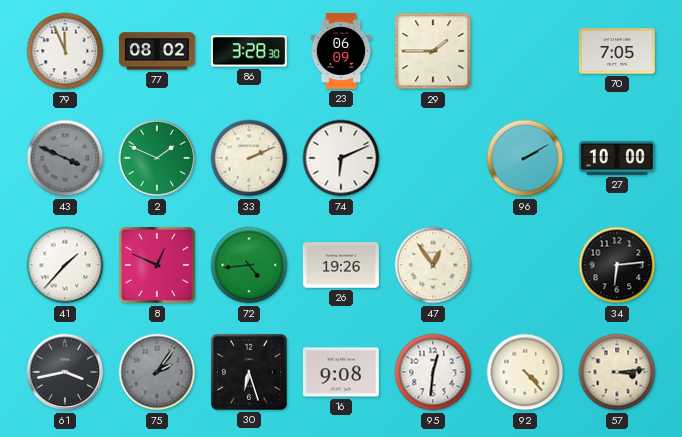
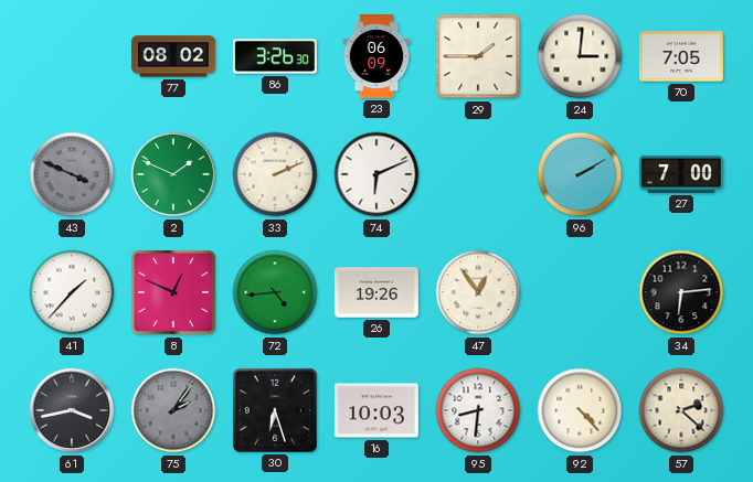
79: 11:56 -> none
86: 3:28 -> 3:26
24: none -> 3:01
27: 10:00 -> 7:00
16: 9:08 -> 10:03
95: 12:31 -> 8:31
57: 3:14 -> 2:22
